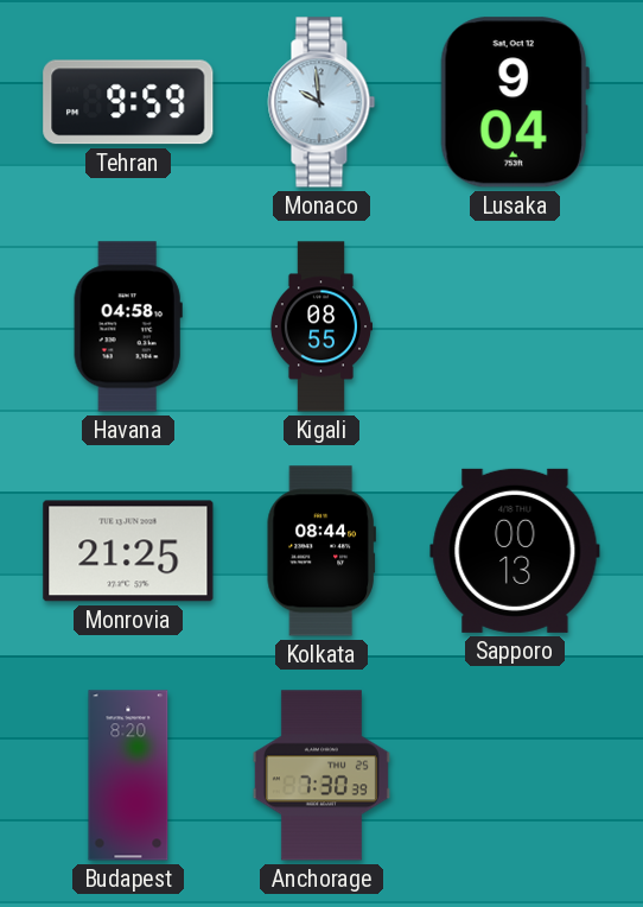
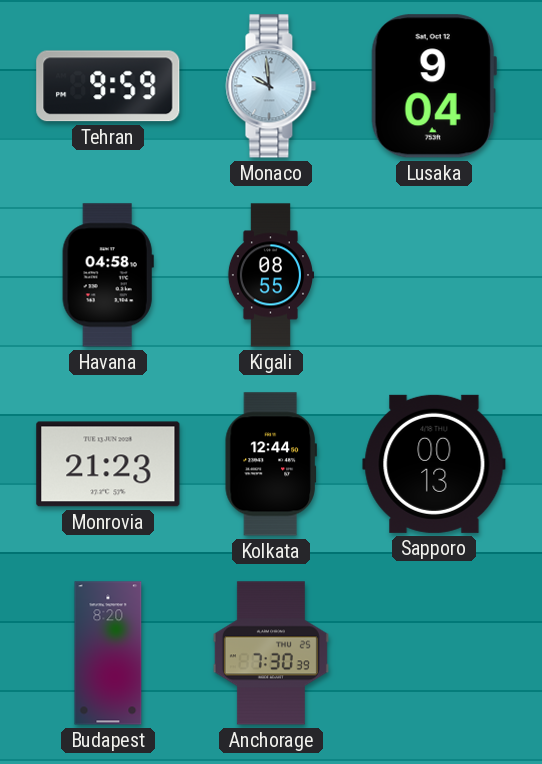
Monrovia: 21:25 -> 21:23
Kolkata: 08:44 -> 12:44
